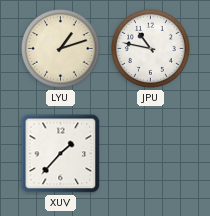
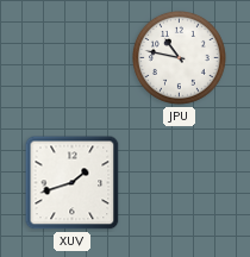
LYU: 1:12 -> none
XUV: 1:37 -> 1:42
